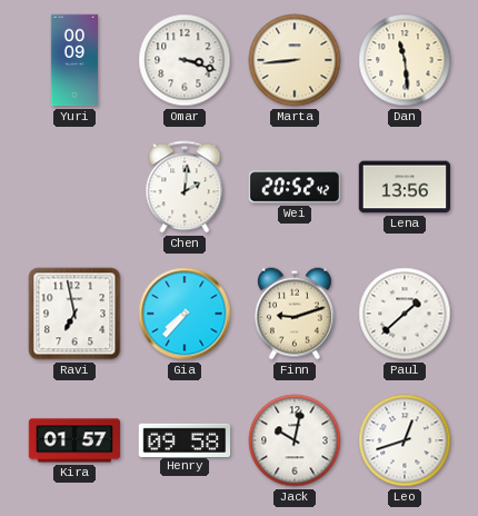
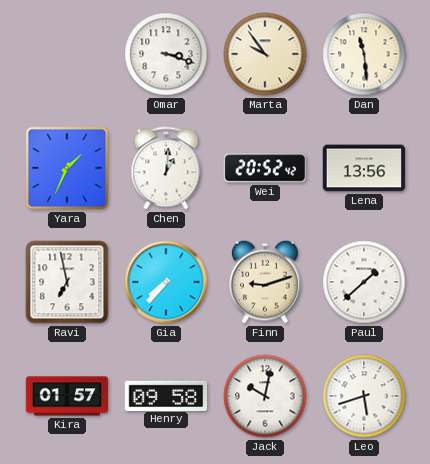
Yuri: 00:09 -> none
Marta: 8:44 -> 9:54
Yara: none -> 1:34
Chen: 2:01 -> 1:01
Leo: 12:42 -> 5:42
